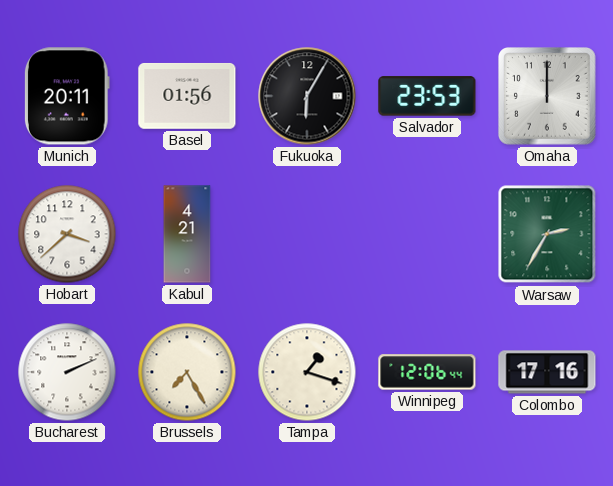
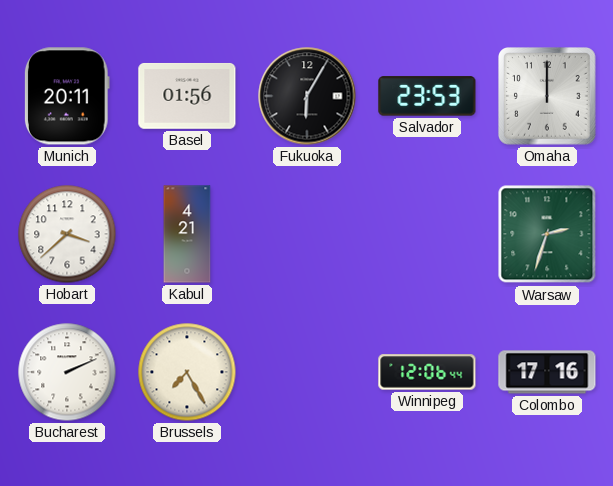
Warsaw: 2:35 -> 2:33
Tampa: 1:18 -> none
